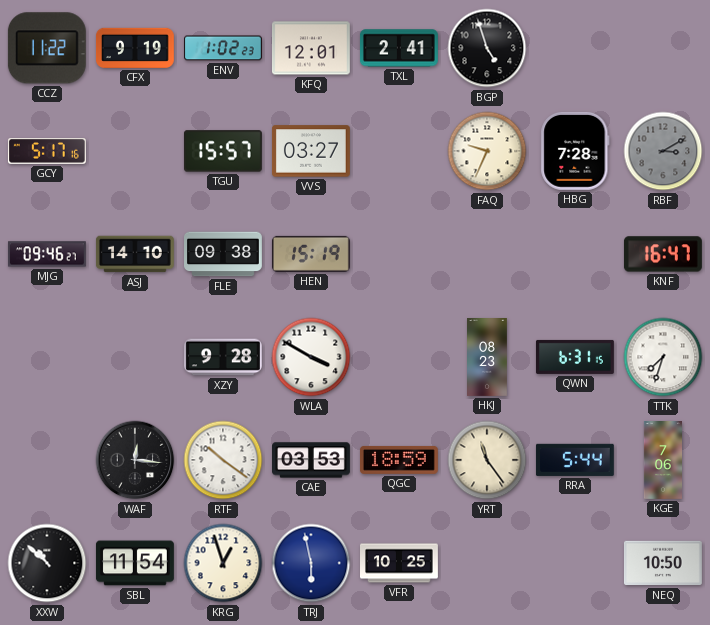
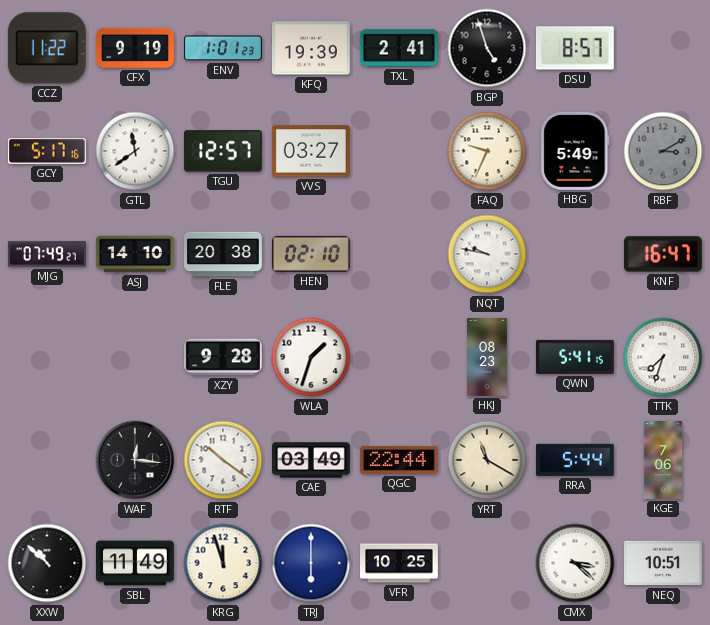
ENV: 1:02 -> 1:01
KFQ: 12:01 -> 19:39
DSU: none -> 8:57
GTL: none -> 11:39
TGU: 15:57 -> 12:57
HBG: 7:28 -> 5:49
MJG: 09:46 -> 07:49
FLE: 09:38 -> 20:38
HEN: 15:19 -> 02:10
NQT: none -> 9:47
WLA: 3:50 -> 1:33
QWN: 6:31 -> 5:41
CAE: 03:53 -> 03:49
QGC: 18:59 -> 22:44
YRT: 11:24 -> 11:20
SBL: 11:54 -> 11:49
KRG: 12:57 -> 11:57
TRJ: 5:58 -> 6:00
CMX: none -> 3:22
NEQ: 10:50 -> 10:51
